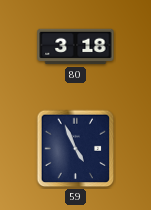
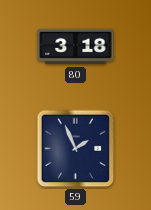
59: 4:56 -> 1:56
